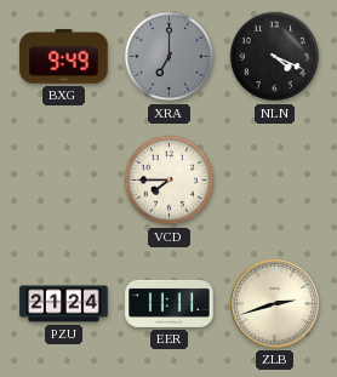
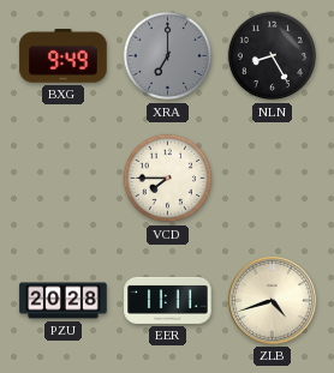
NLN: 4:19 -> 8:25
PZU: 21:24 -> 20:28
ZLB: 2:42 -> 4:42
